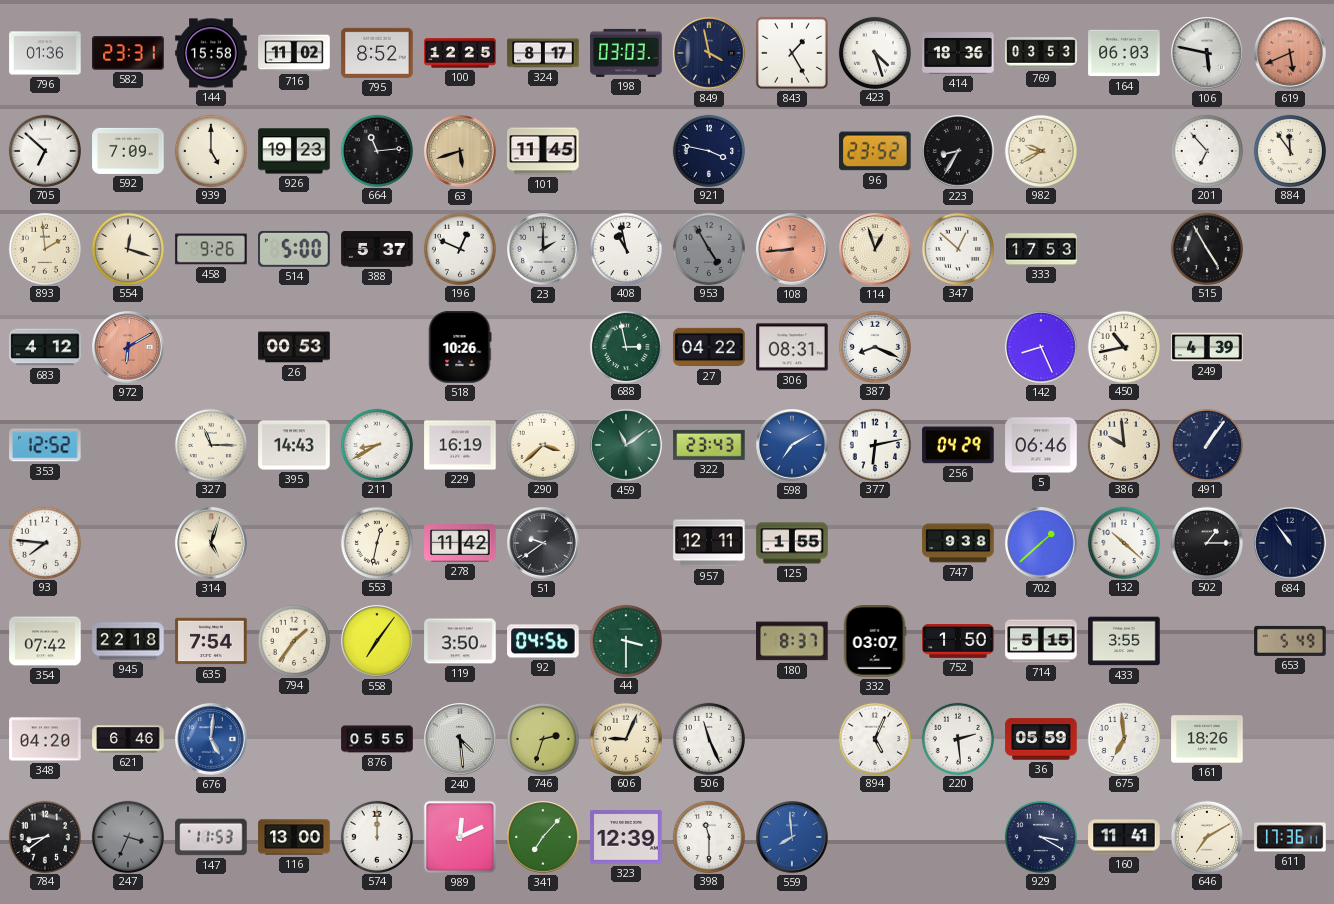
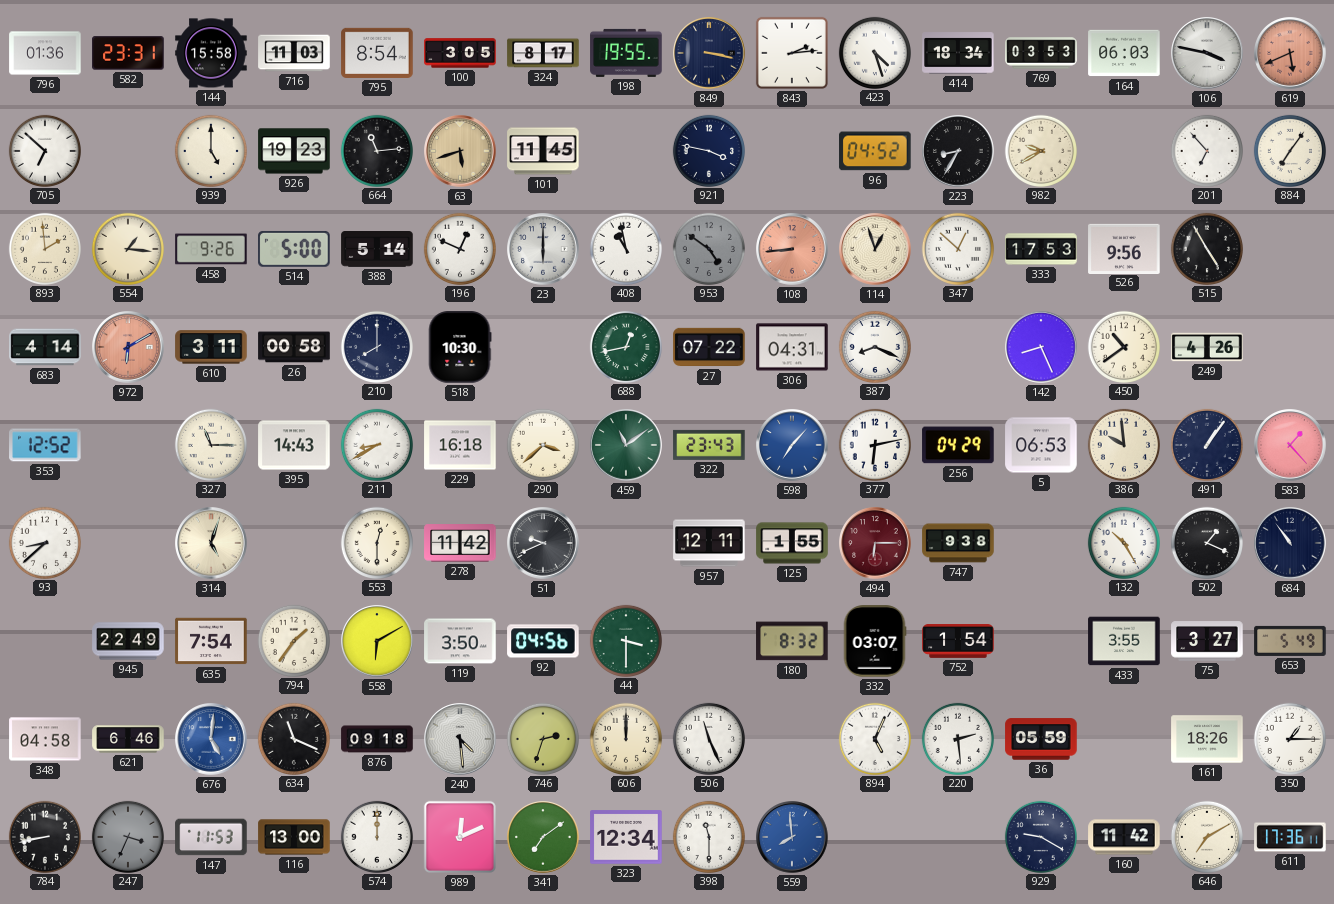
716: 11:02 -> 11:03
795: 8:52 -> 8:54
100: 12:25 -> 3:05
198: 03:03 -> 19:55
849: 3:58 -> 3:17
843: 1:25 -> 2:14
414: 18:36 -> 18:34
106: 5:47 -> 3:47
592: 7:09 -> none
96: 23:52 -> 04:52
884: 11:54 -> 7:06
554: 12:18 -> 1:16
388: 5:37 -> 5:14
23: 2:00 -> 6:00
953: 4:55 -> 4:51
526: none -> 9:56
683: 4:12 -> 4:14
610: none -> 3:11
26: 00:53 -> 00:58
210: none -> 8:00
518: 10:26 -> 10:30
688: 2:58 -> 12:43
27: 04:22 -> 07:22
306: 08:31 -> 04:31
450: 10:43 -> 10:39
249: 4:39 -> 4:26
229: 16:19 -> 16:18
598: 7:10 -> 7:07
5: 06:46 -> 06:53
583: none -> 1:23
93: 7:46 -> 8:38
553: 12:32 -> 12:30
51: 9:39 -> 9:41
494: none -> 6:15
702: 1:38 -> none
132: 10:22 -> 10:25
502: 1:15 -> 1:19
354: 07:42 -> none
945: 22:18 -> 22:49
558: 7:06 -> 6:10
180: 8:37 -> 8:32
752: 1:50 -> 1:54
714: 5:15 -> none
75: none -> 3:27
348: 04:20 -> 04:58
634: none -> 11:19
876: 05:55 -> 09:18
606: 9:04 -> 12:00
675: 6:59 -> none
350: none -> 1:15
784: 8:39 -> 8:43
341: 7:07 -> 7:09
323: 12:39 -> 12:34
929: 3:20 -> 9:20
160: 11:41 -> 11:42
